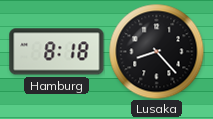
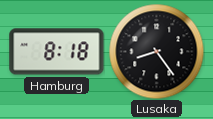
Lusaka: 8:23 -> 8:24
